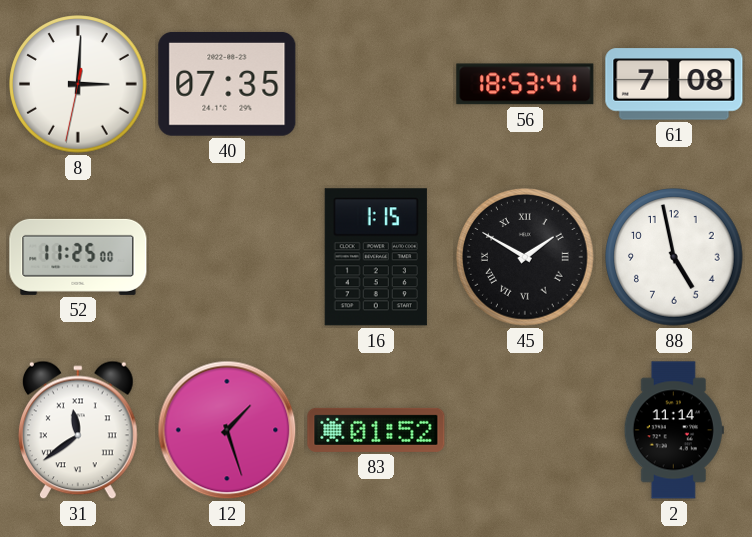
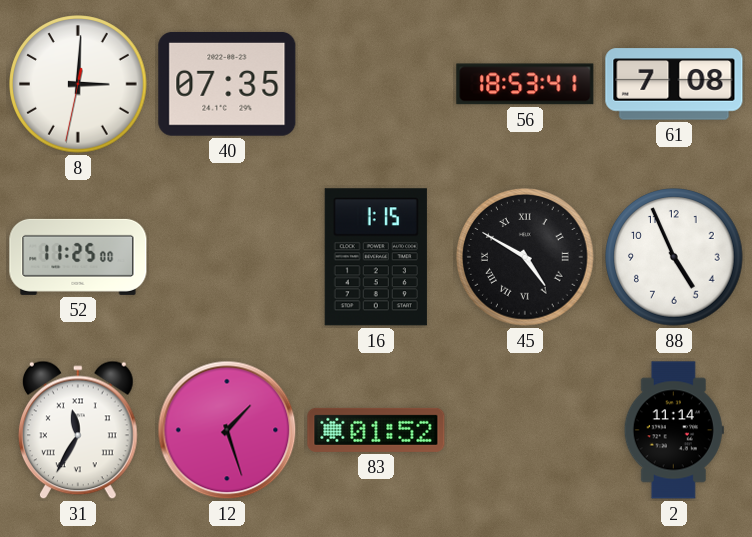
45: 1:50 -> 4:50
88: 4:58 -> 4:56
31: 11:39 -> 11:35
